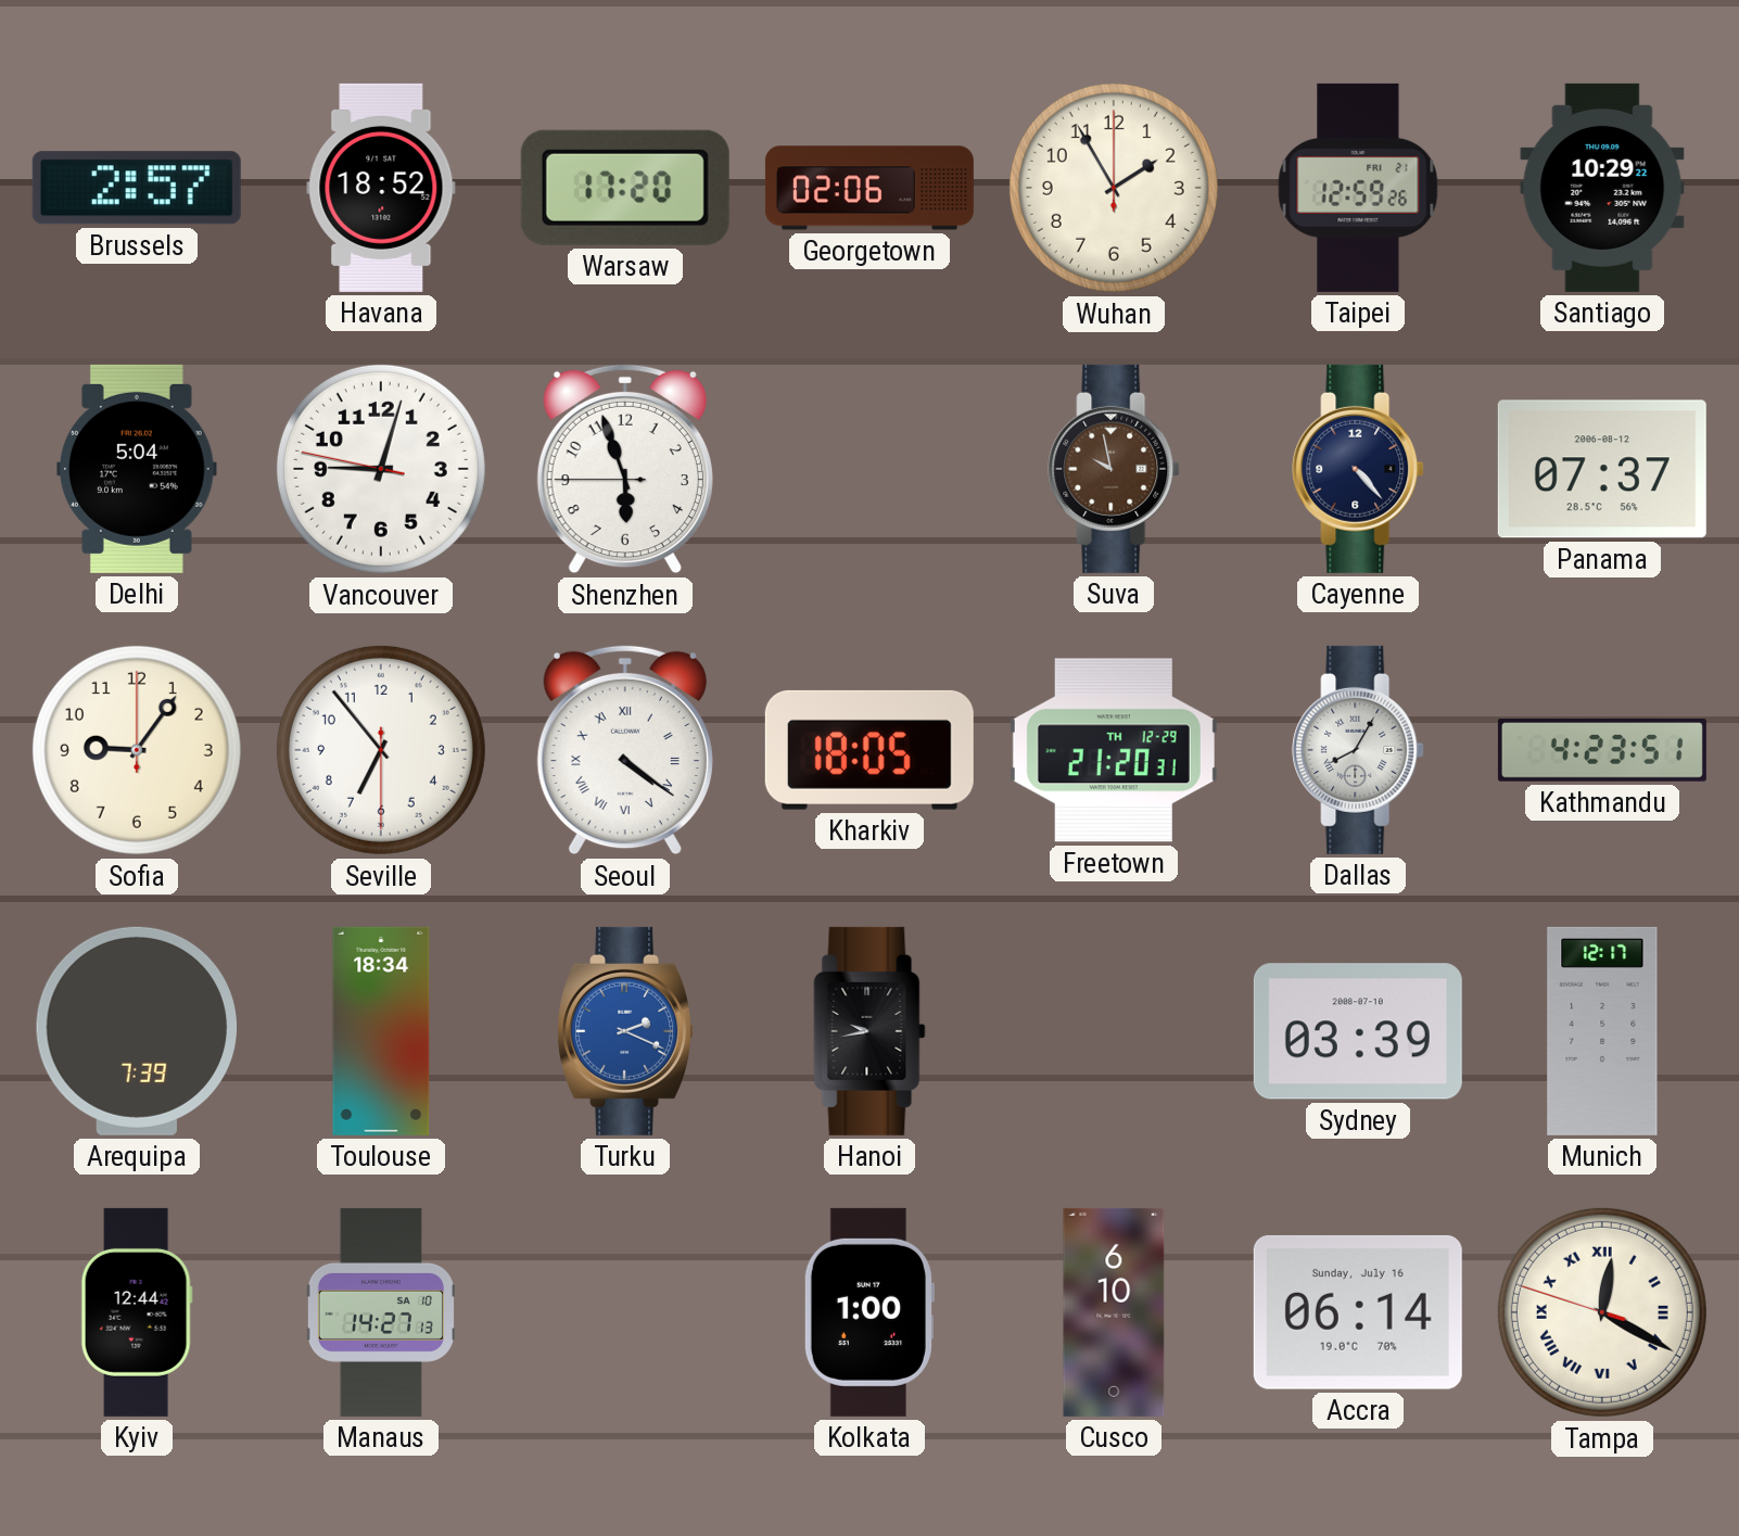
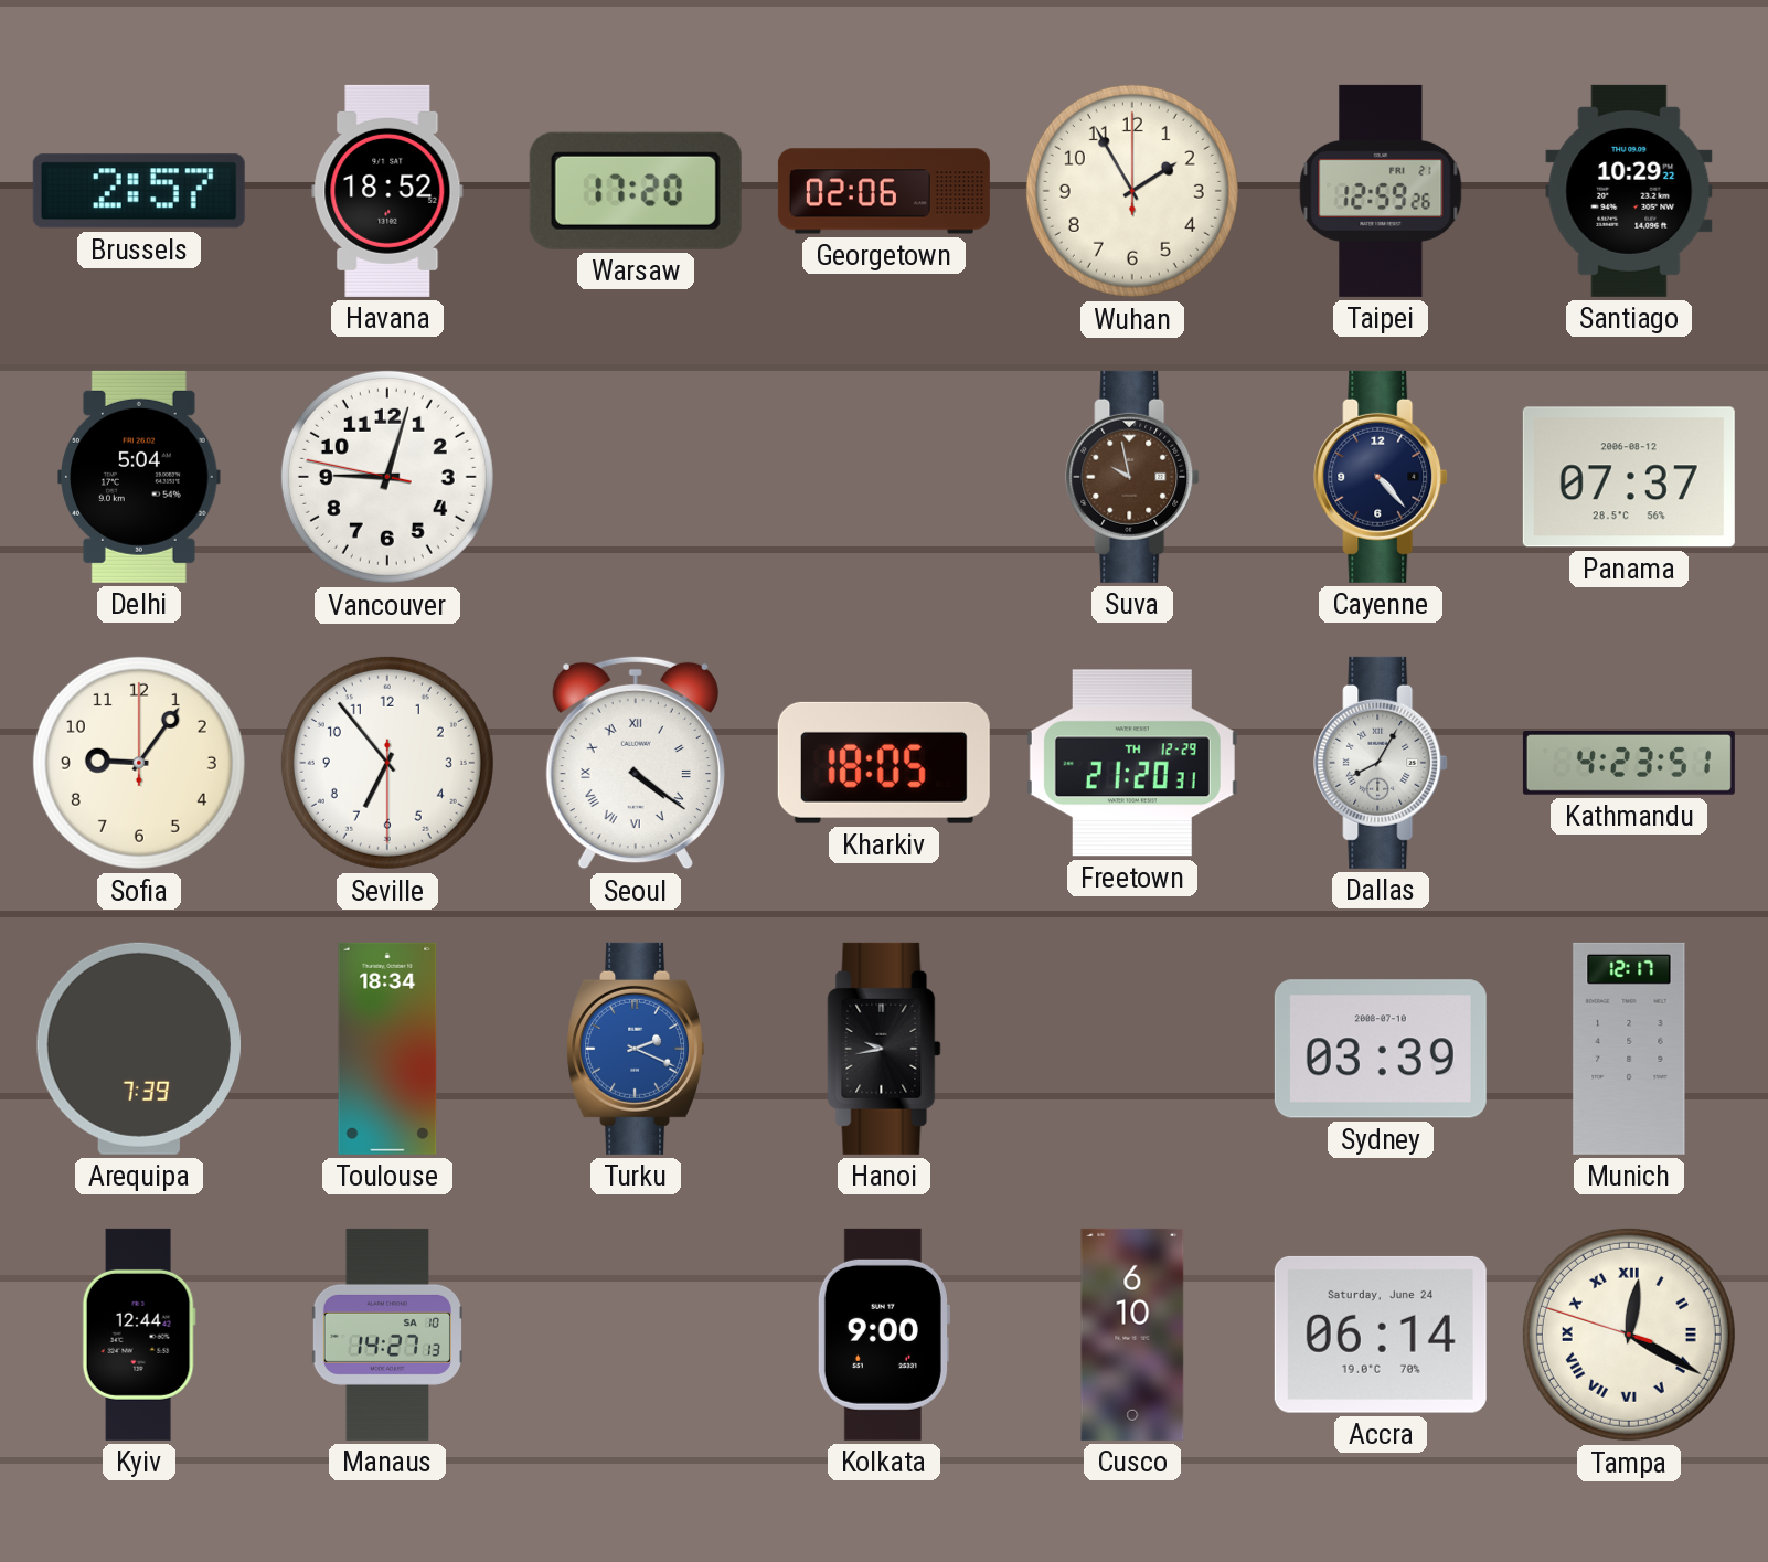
Shenzhen: 5:56 -> none
Kolkata: 1:00 -> 9:00
Accra date: Sunday, July 16 -> Saturday, June 24
